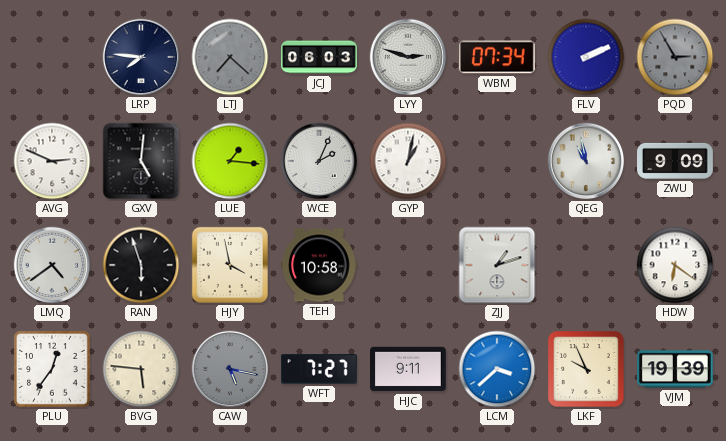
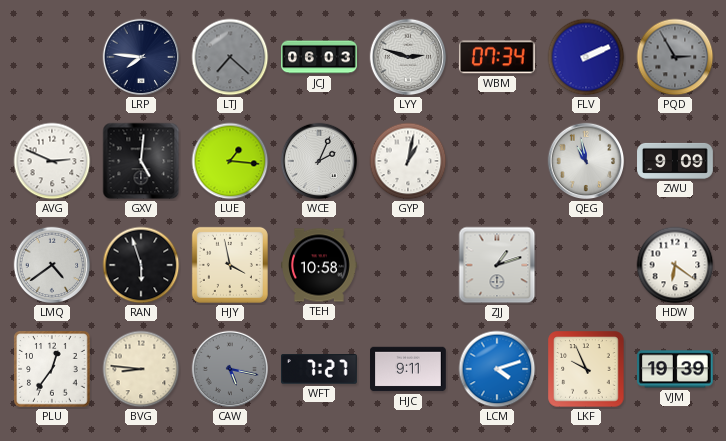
BVG: 5:46 -> 8:46
LCM: 3:38 -> 4:12
